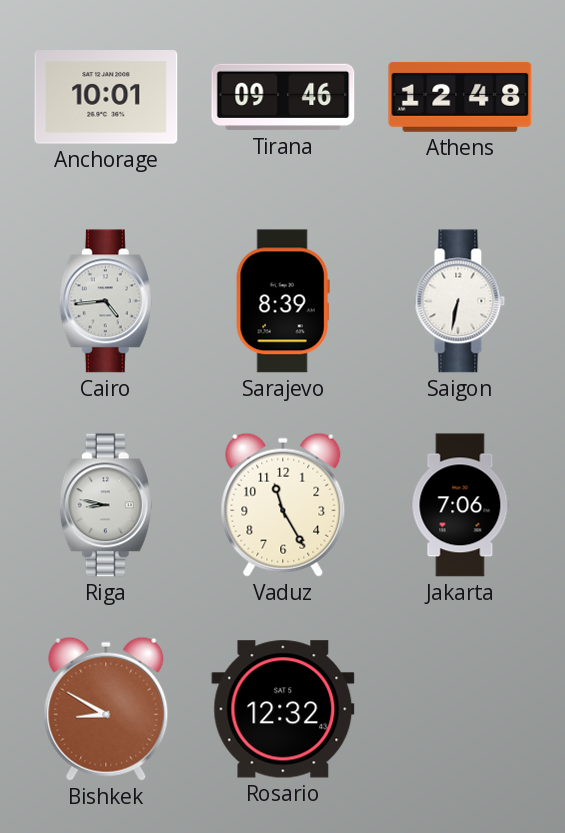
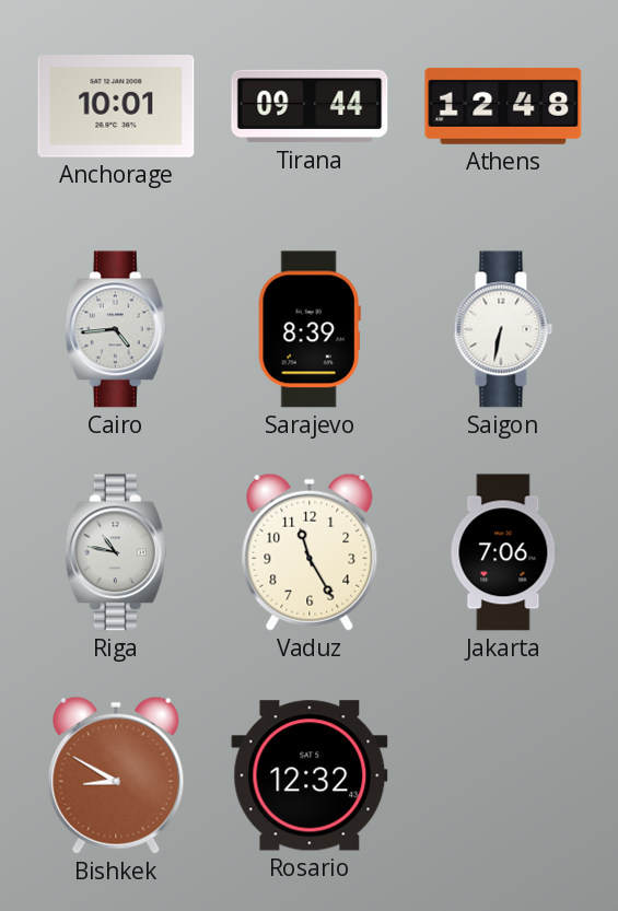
Tirana: 09:46 -> 09:44
Riga: 8:47 -> 10:47
